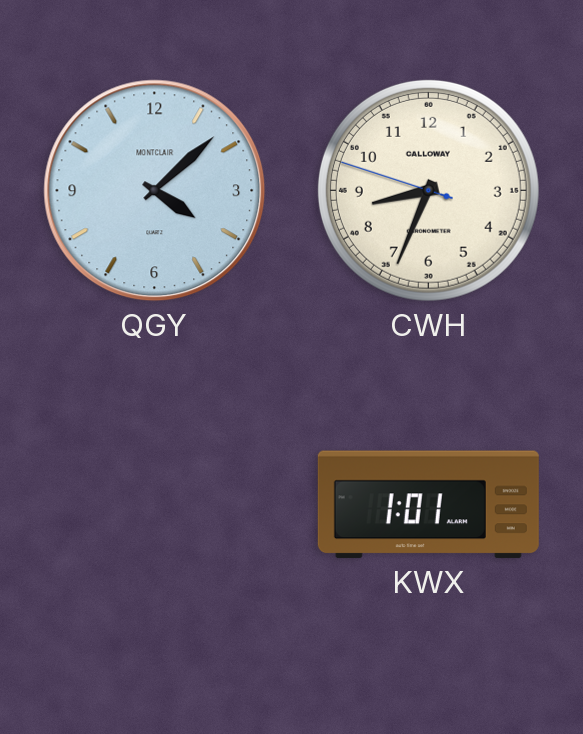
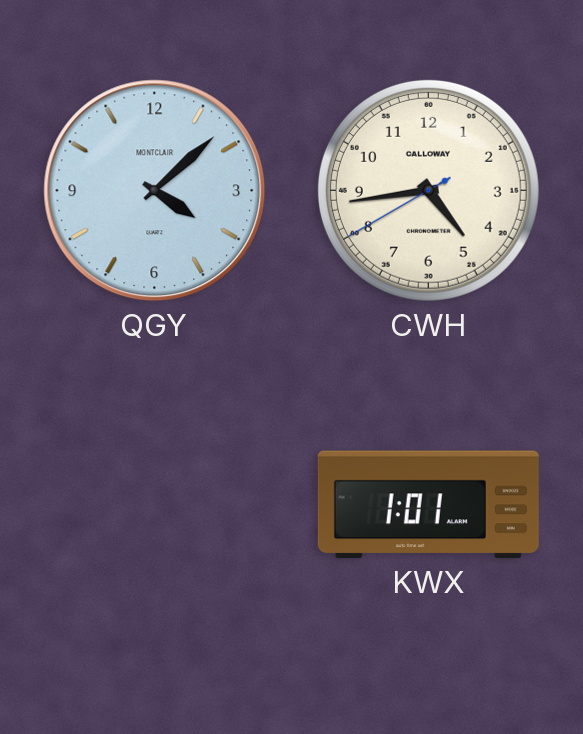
CWH: 8:33 -> 4:43
